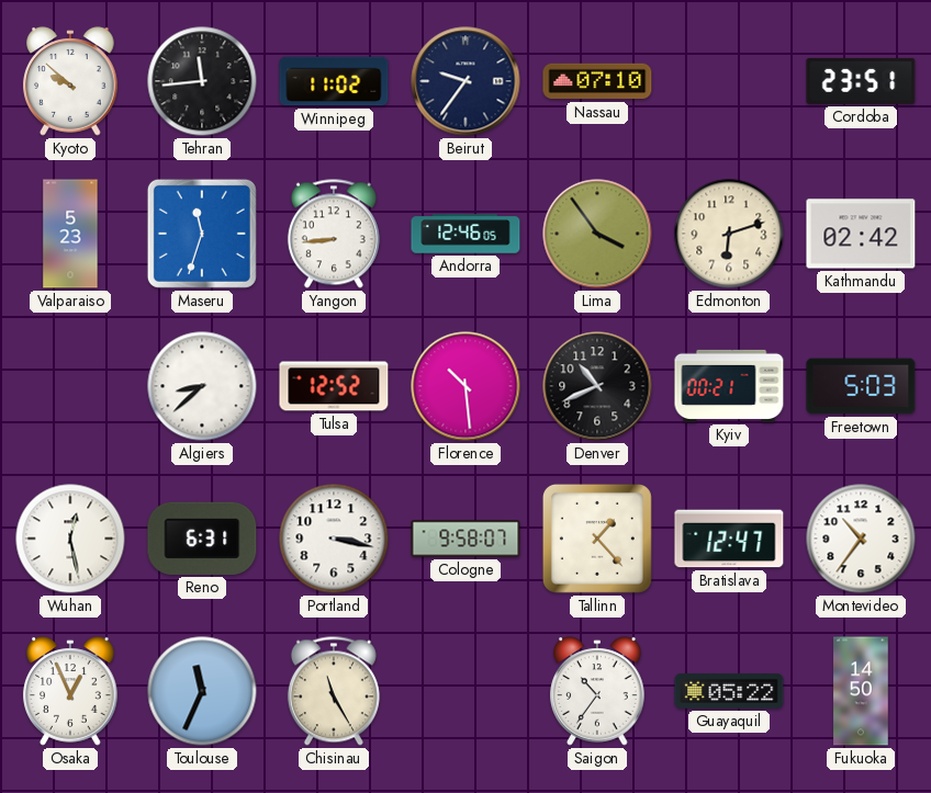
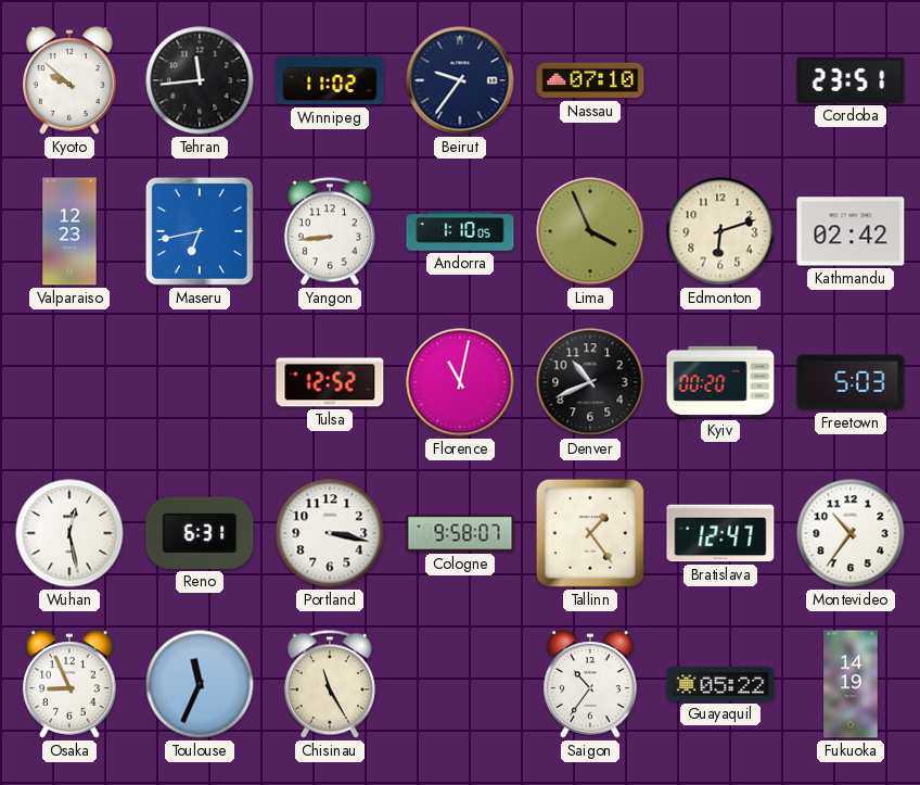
Valparaiso: 5:23 -> 12:23
Maseru: 11:33 -> 6:43
Andorra: 12:46 -> 1:10
Lima: 3:54 -> 3:56
Algiers: 8:38 -> none
Florence: 10:29 -> 11:02
Kyiv: 00:21 -> 00:20
Tallinn: 1:23 -> 1:24
Osaka: 12:56 -> 8:56
Fukuoka: 14:50 -> 14:19
